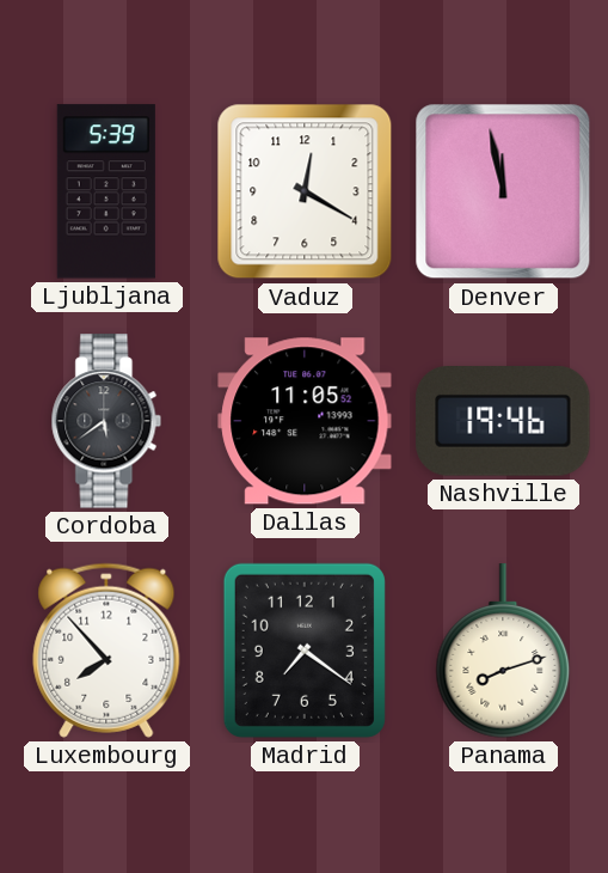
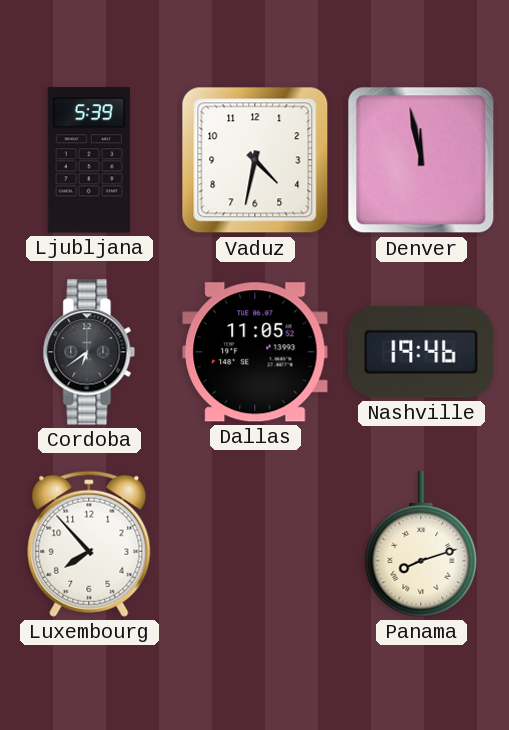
Vaduz: 12:20 -> 4:32
Cordoba: 5:39 -> 6:39
Madrid: 7:21 -> none
